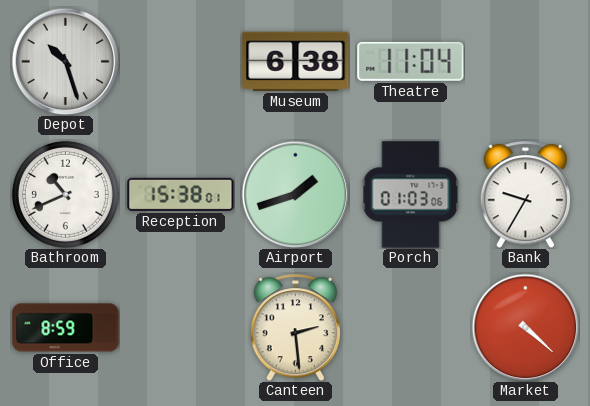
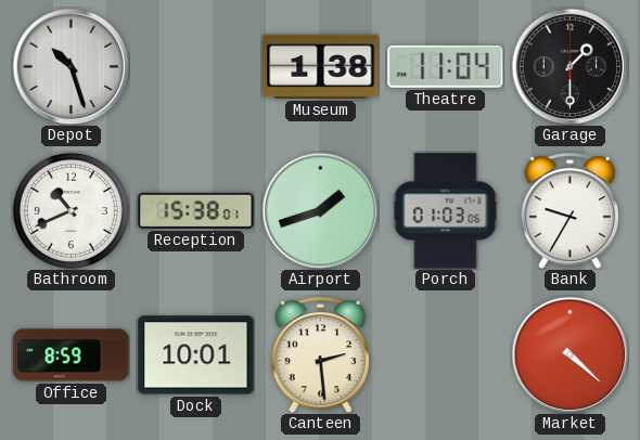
Museum: 6:38 -> 1:38
Garage: none -> 1:30
Dock: none -> 10:01
